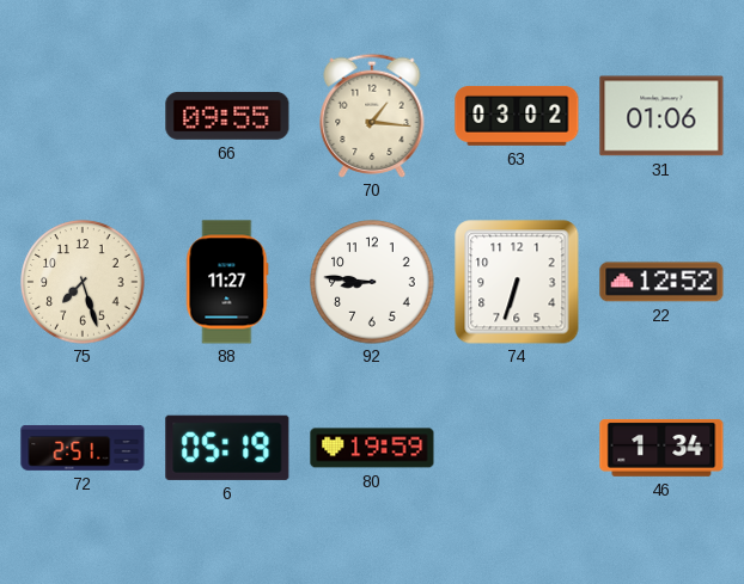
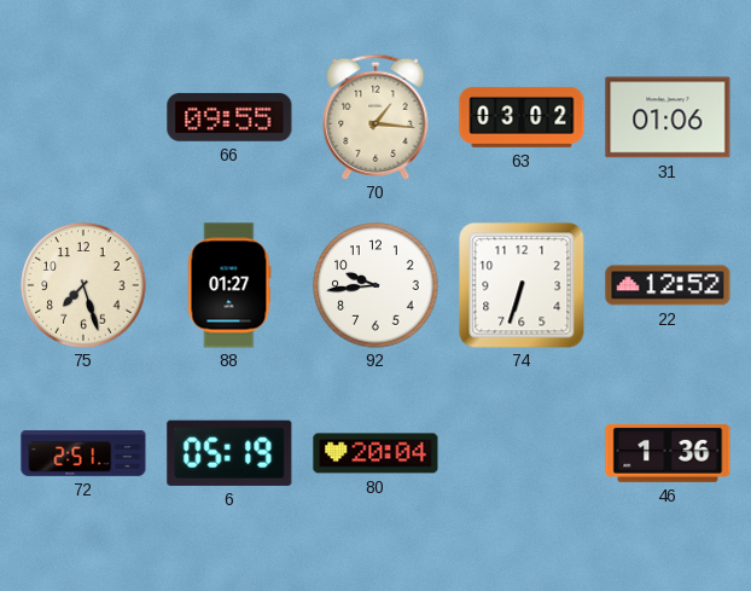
88: 11:27 -> 01:27
92: 8:46 -> 9:44
80: 19:59 -> 20:04
46: 1:34 -> 1:36
